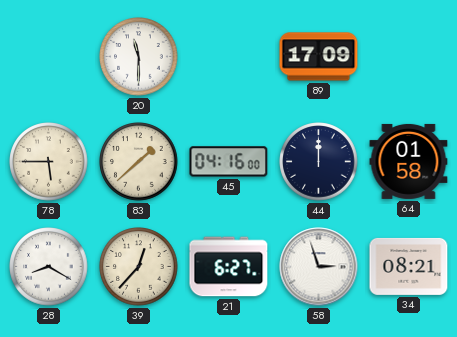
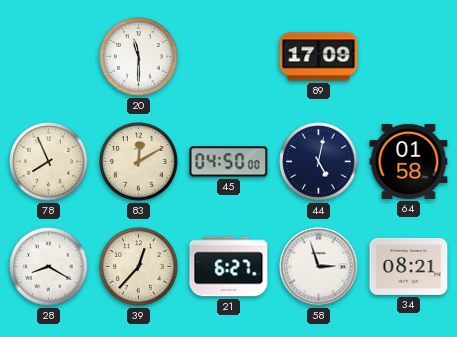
78: 5:45 -> 7:56
83: 1:38 -> 12:10
45: 04:16 -> 04:50
44: 12:00 -> 5:02
